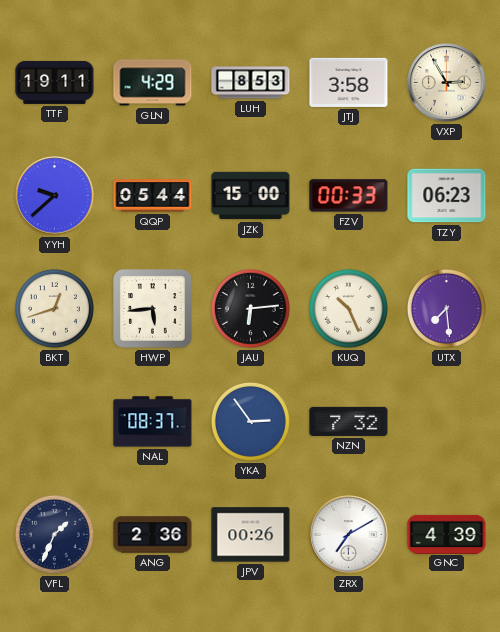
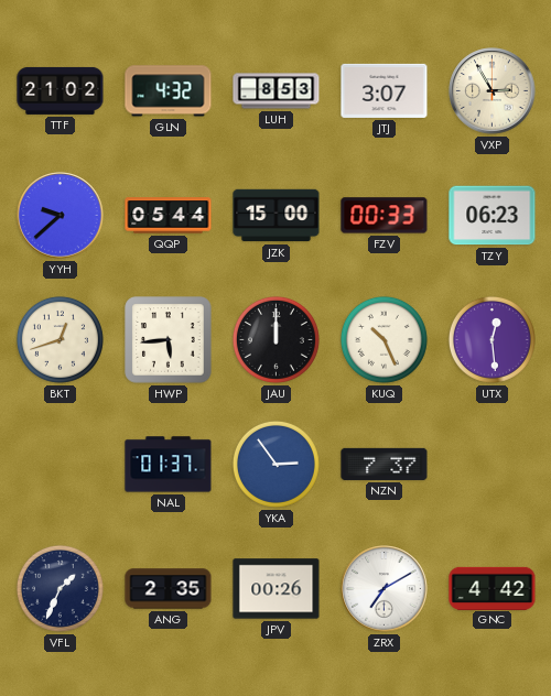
TTF: 19:11 -> 21:02
GLN: 4:29 -> 4:32
JTJ: 3:58 -> 3:07
JAU: 6:14 -> 12:00
UTX: 7:29 -> 12:29
NAL: 08:37 -> 01:37
NZN: 7:32 -> 7:37
ANG: 2:36 -> 2:35
GNC: 4:39 -> 4:42
